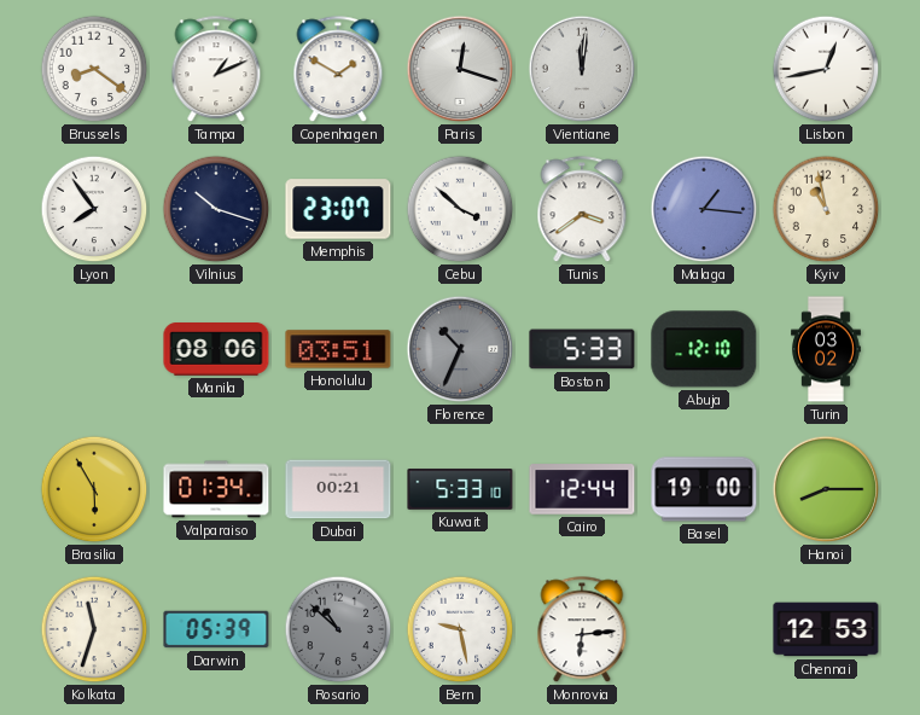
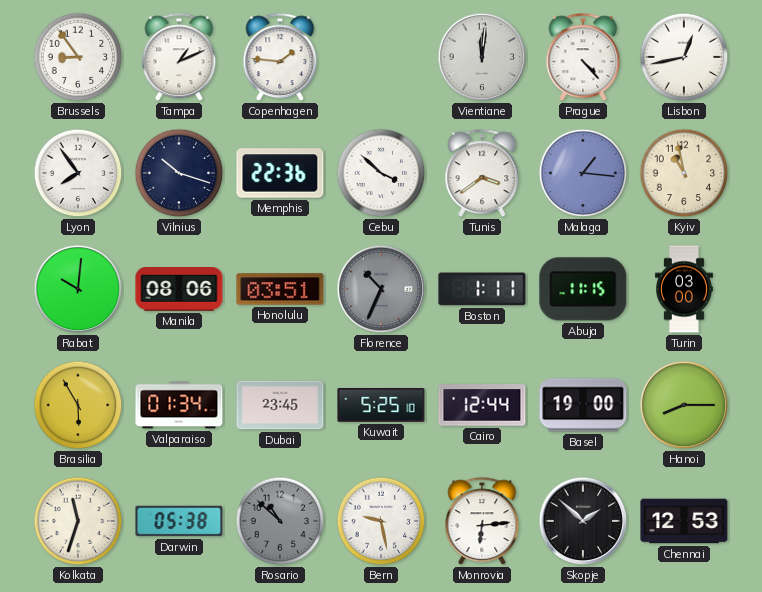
Brussels: 8:21 -> 8:54
Copenhagen: 1:50 -> 1:46
Paris: 12:18 -> none
Prague: none -> 4:23
Memphis: 23:07 -> 22:36
Rabat: none -> 10:01
Boston: 5:33 -> 1:11
Abuja: 12:10 -> 11:15
Turin: 03:02 -> 03:00
Dubai: 00:21 -> 23:45
Kuwait: 5:33 -> 5:25
Darwin: 05:39 -> 05:38
Skopje: none -> 1:52
